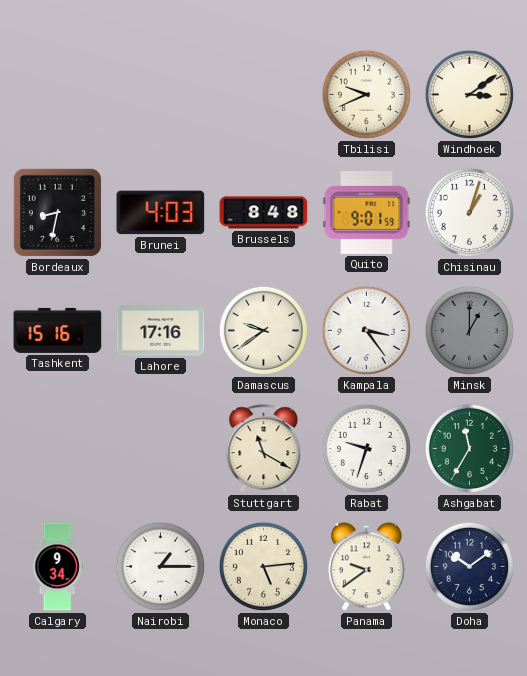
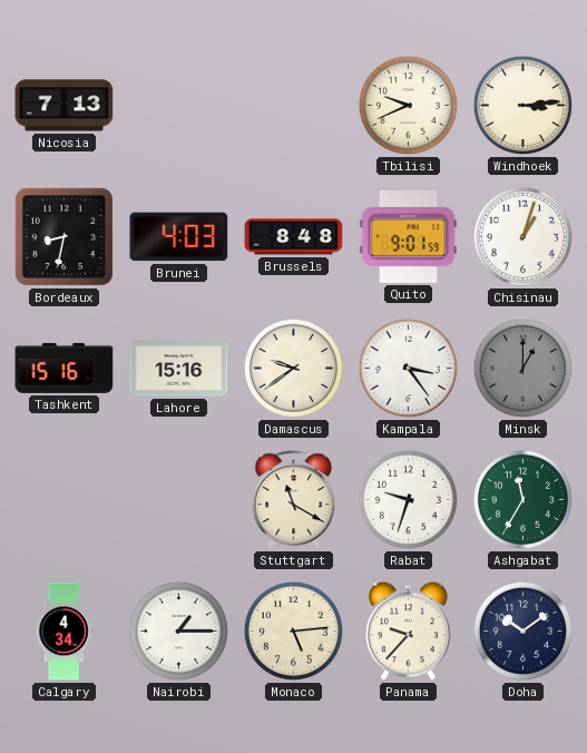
Nicosia: none -> 7:13
Windhoek: 3:09 -> 3:14
Lahore: 17:16 -> 15:16
Calgary: 9:34 -> 4:34
Panama: 9:39 -> 9:37
